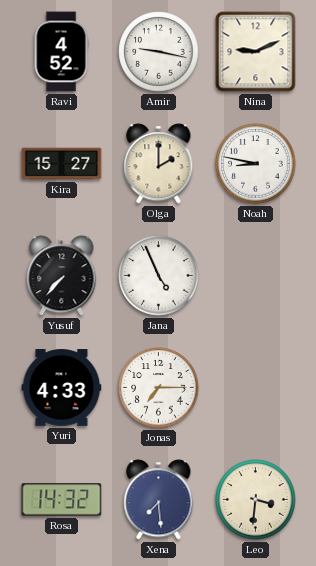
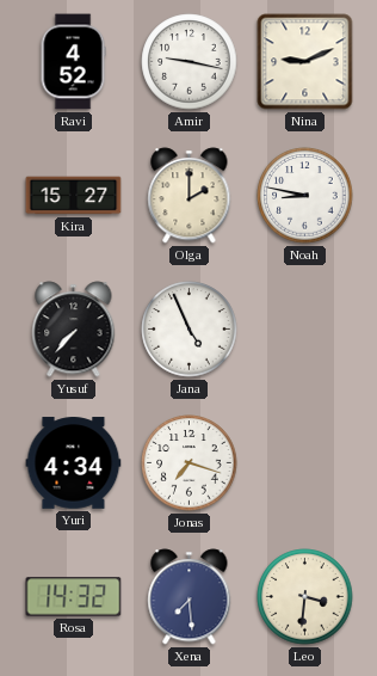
Yuri: 4:33 -> 4:34
Jonas: 7:15 -> 7:18
